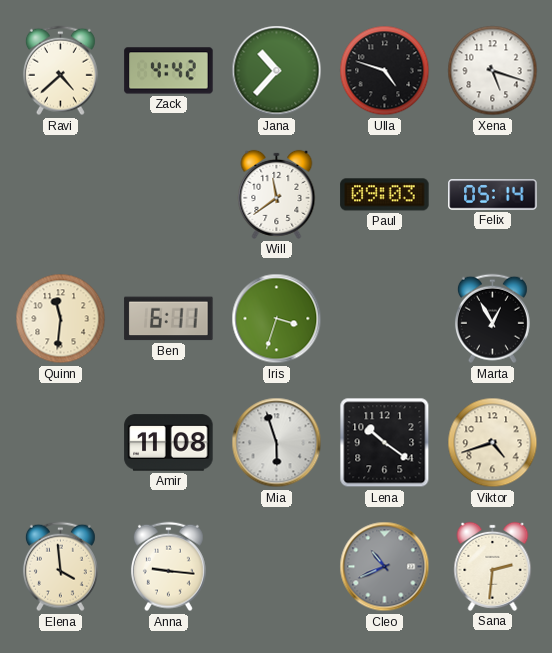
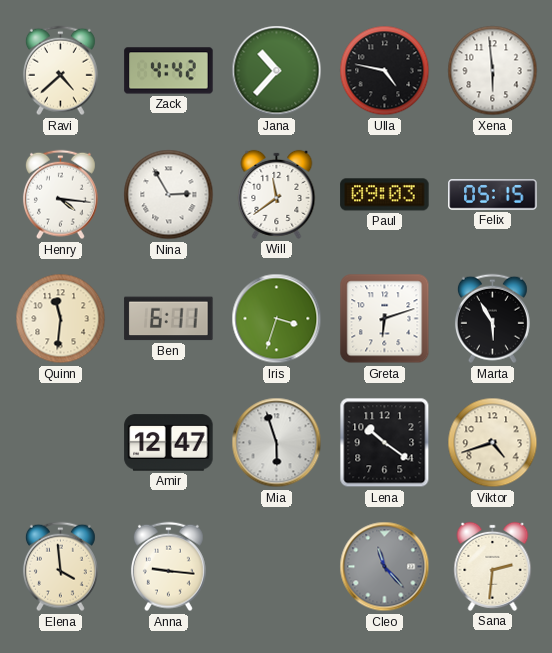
Ulla: 4:48 -> 4:47
Xena: 5:18 -> 5:59
Henry: none -> 4:16
Nina: none -> 2:55
Felix: 05:14 -> 05:15
Greta: none -> 6:12
Marta: 12:55 -> 5:55
Amir: 11:08 -> 12:47
Cleo: 10:41 -> 11:23
